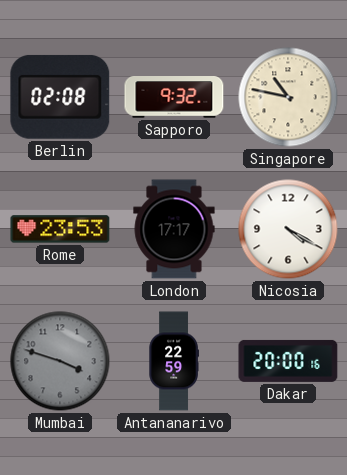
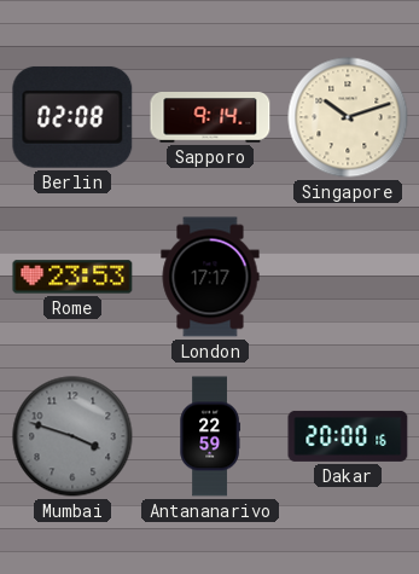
Sapporo: 9:32 -> 9:14
Singapore: 10:47 -> 10:12
Nicosia: 4:20 -> none
